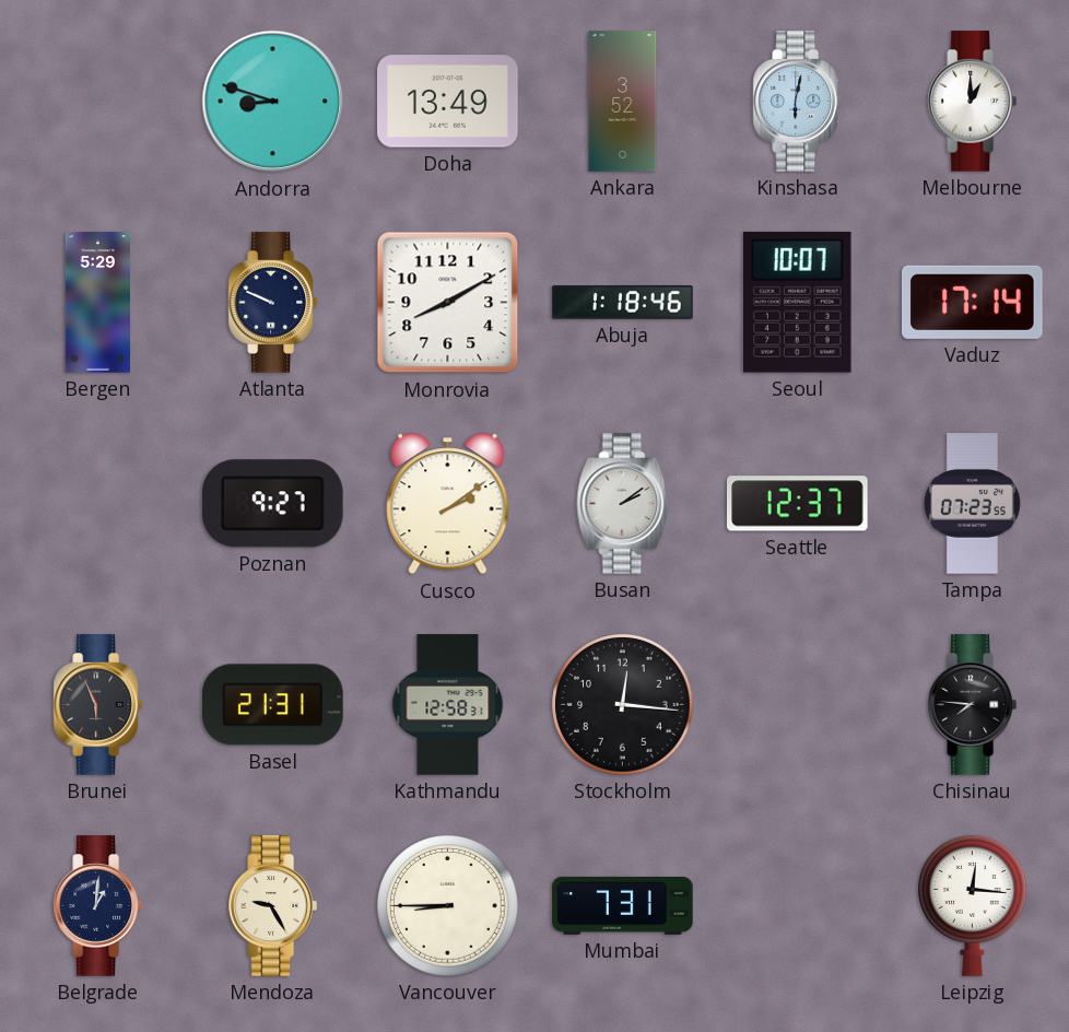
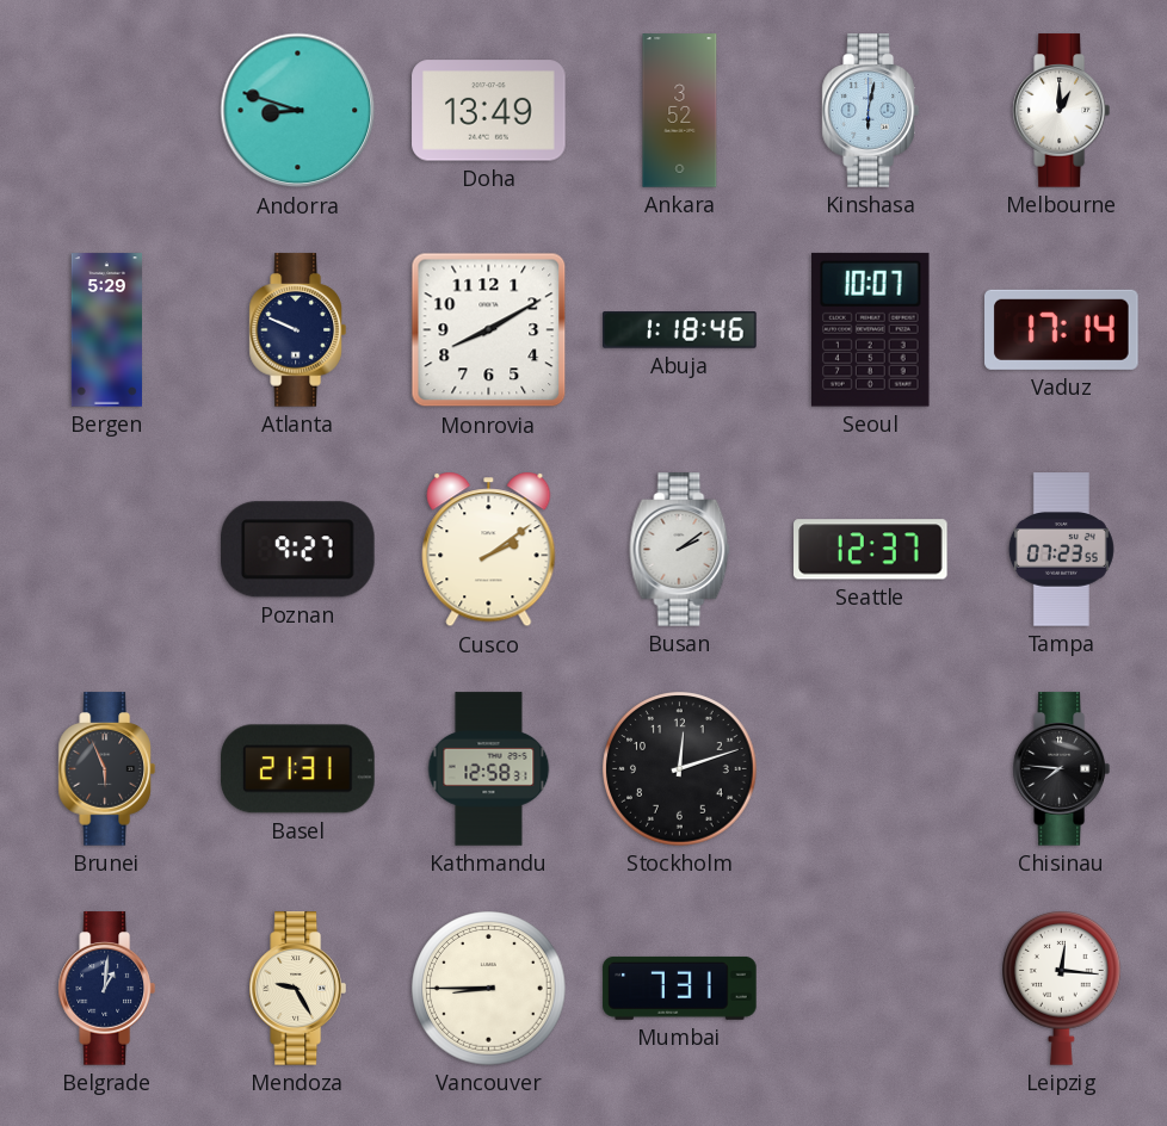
Stockholm: 12:16 -> 12:12
